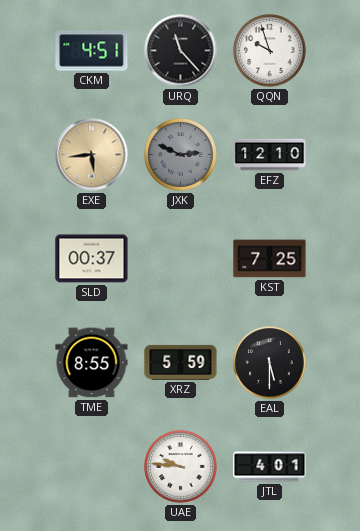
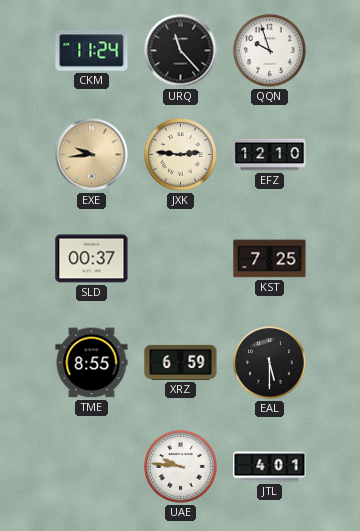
CKM: 4:51 -> 11:24
EXE: 5:44 -> 9:44
JXK: 2:49 -> 2:46
JXK dial: grey -> cream
XRZ: 5:59 -> 6:59
